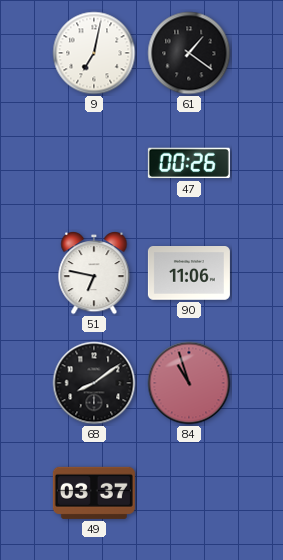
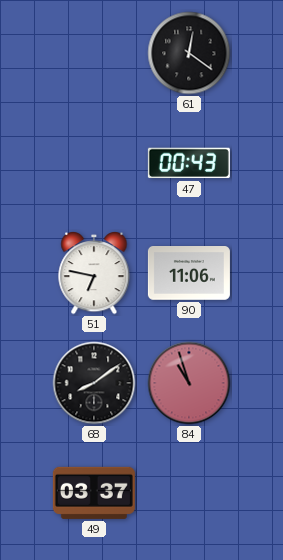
9: 7:02 -> none
61: 1:21 -> 12:21
47: 00:26 -> 00:43
